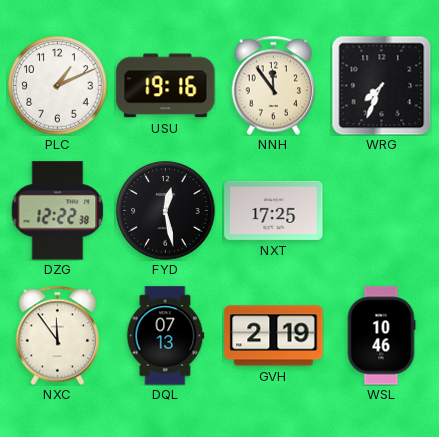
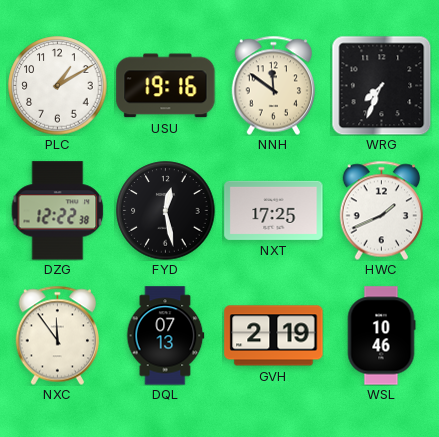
PLC: 1:11 -> 1:10
NNH: 11:54 -> 11:51
HWC: none -> 1:41
